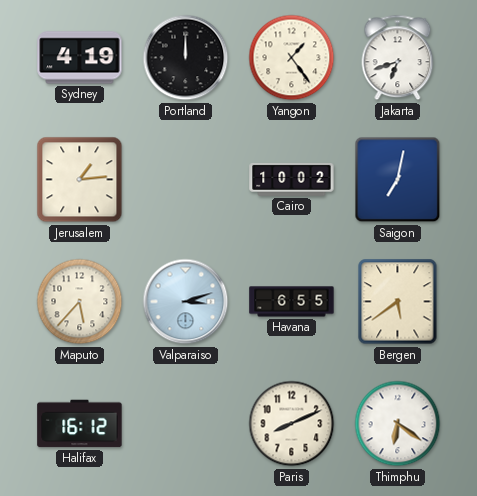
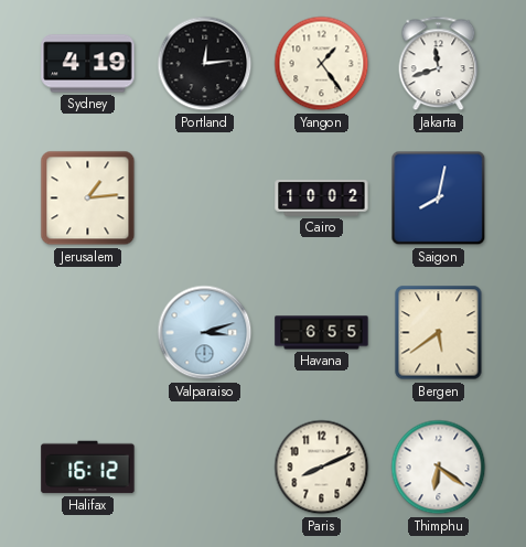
Portland: 12:00 -> 12:14
Jakarta: 6:42 -> 11:42
Saigon: 7:02 -> 8:02
Maputo: 5:37 -> none
